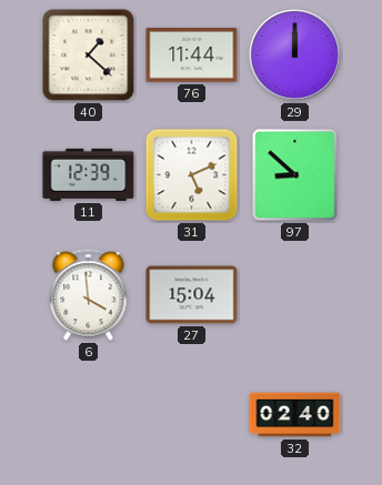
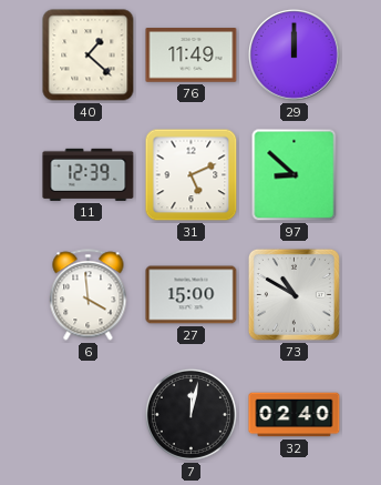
76: 11:44 -> 11:49
27: 15:04 -> 15:00
73: none -> 10:50
7: none -> 12:02
